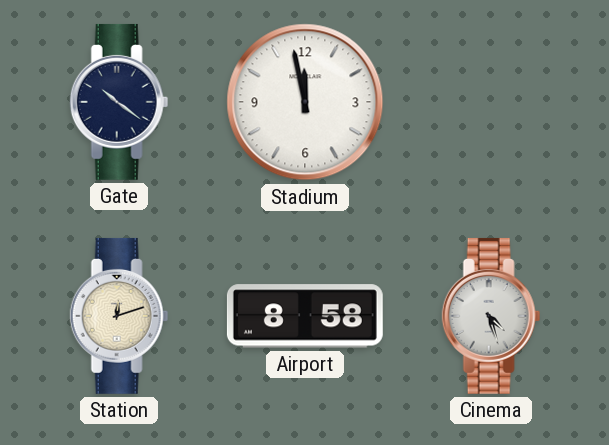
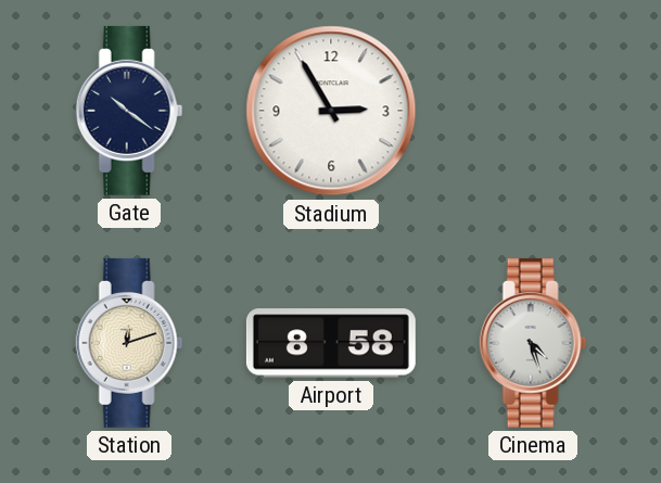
Stadium: 11:58 -> 2:55
